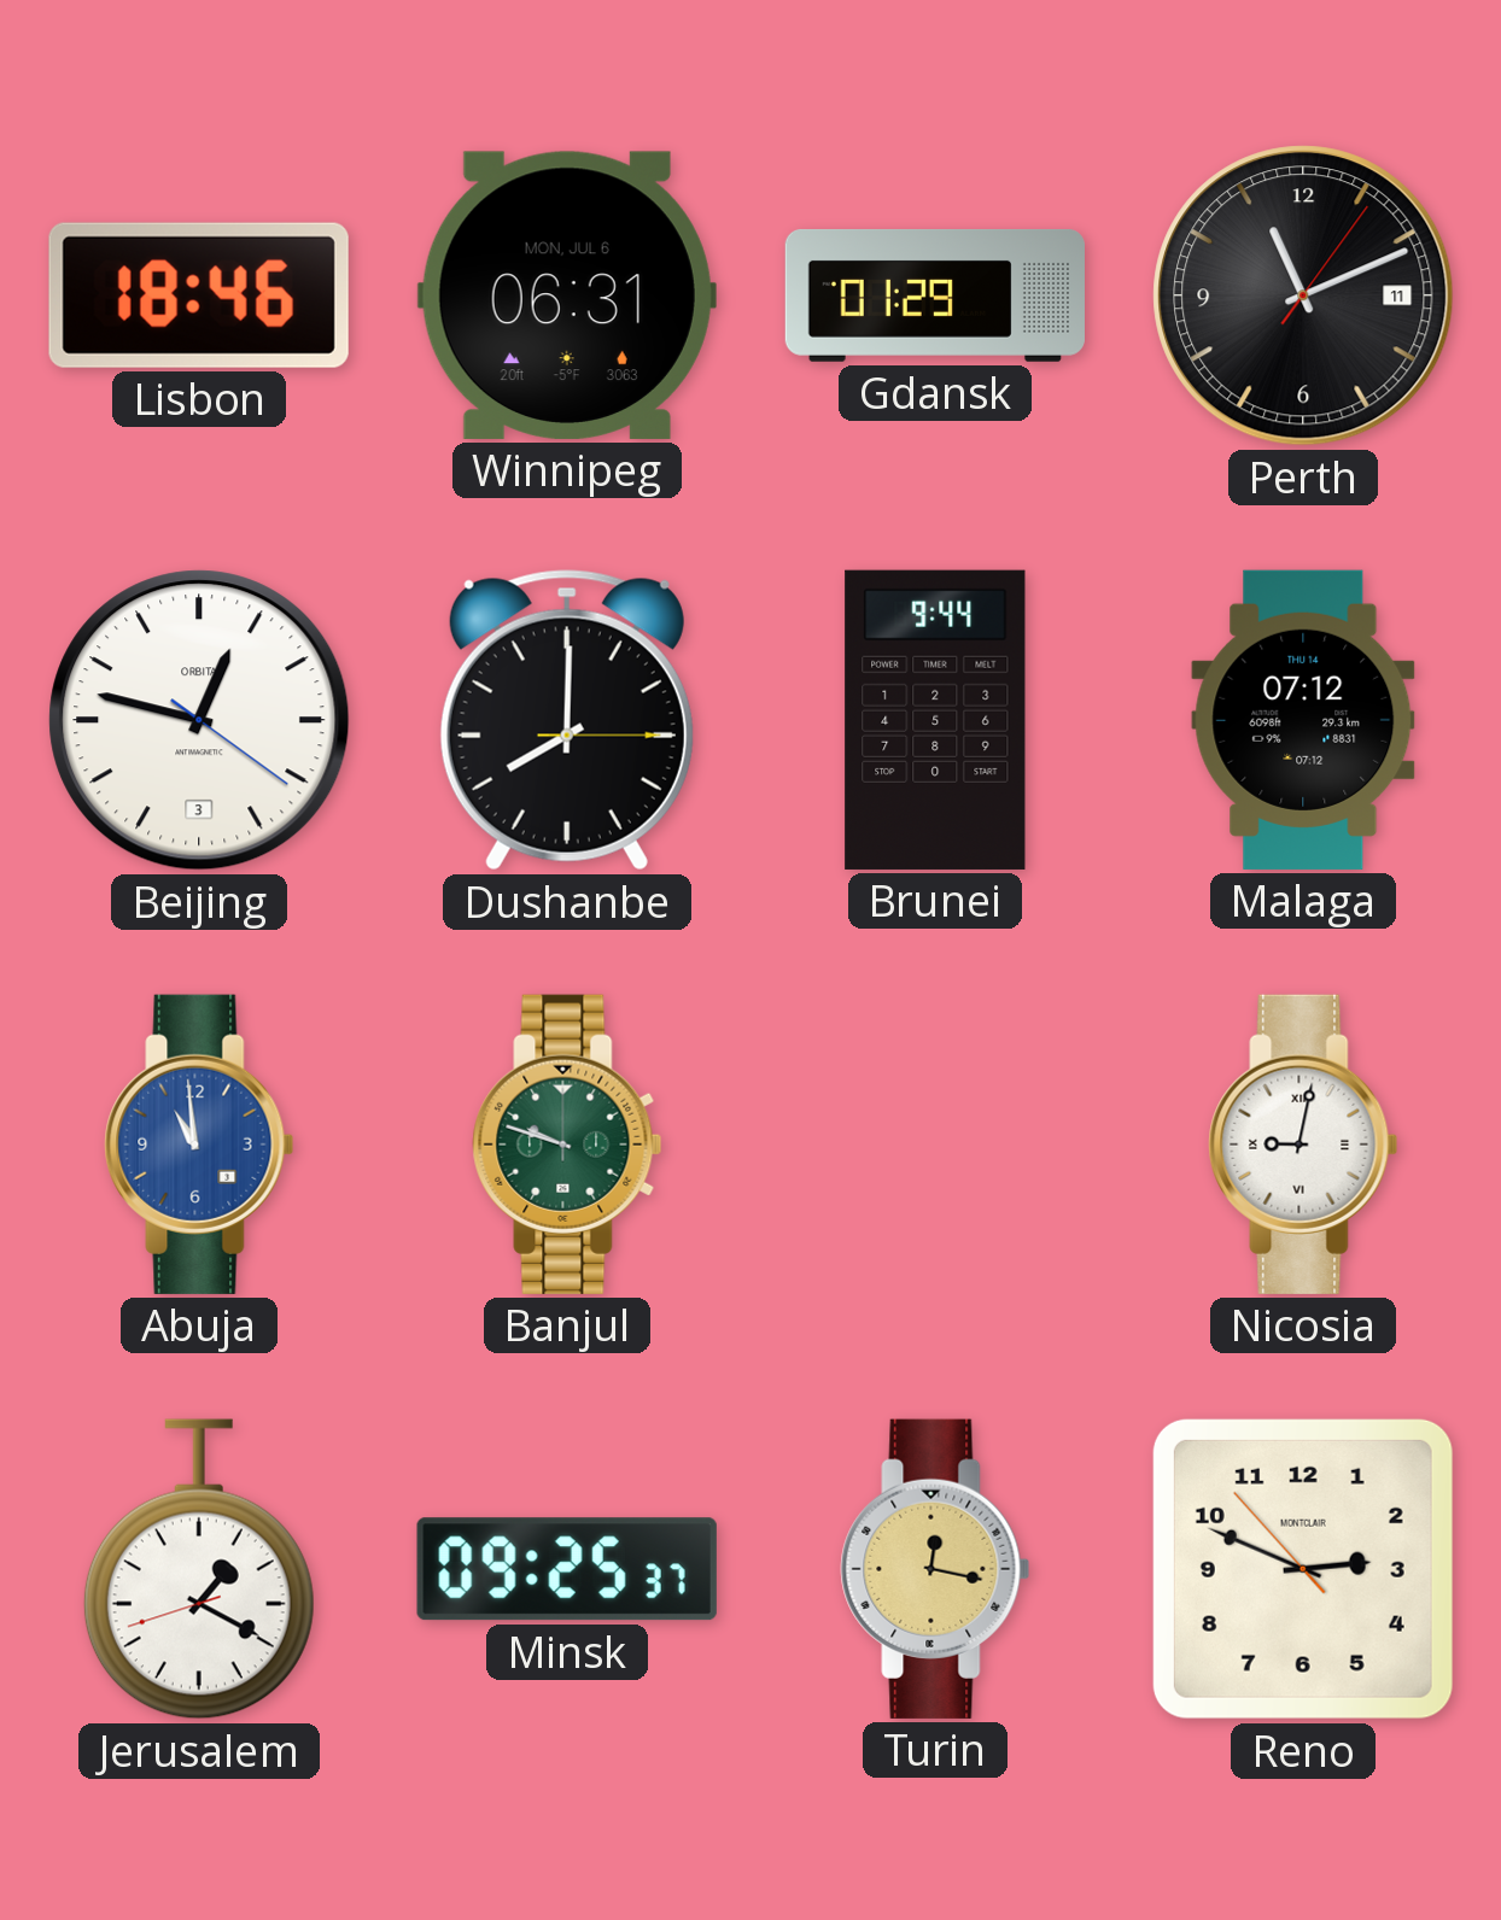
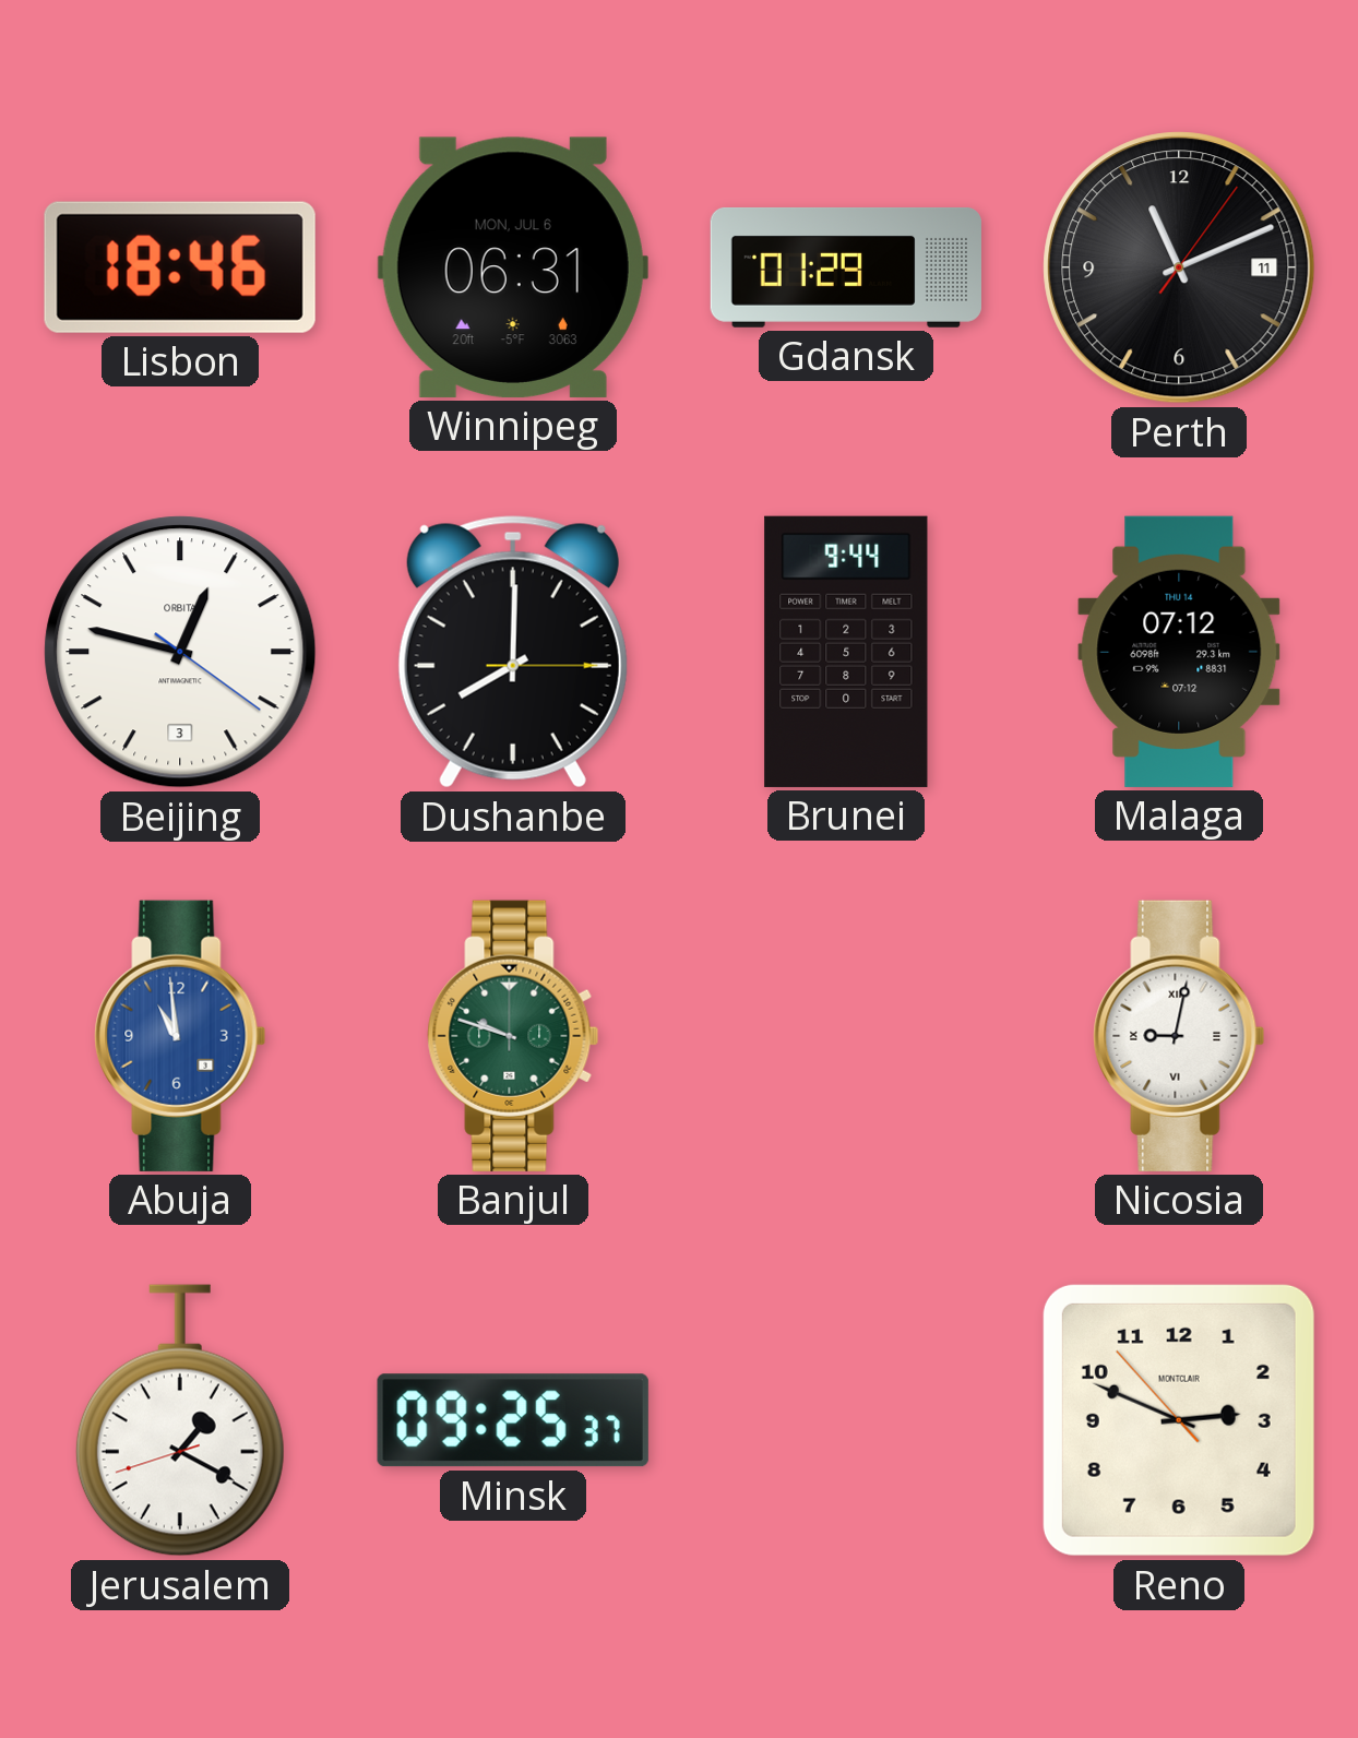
Turin: 12:17 -> none
